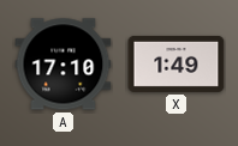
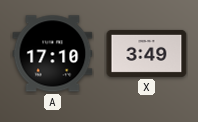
X: 1:49 -> 3:49
